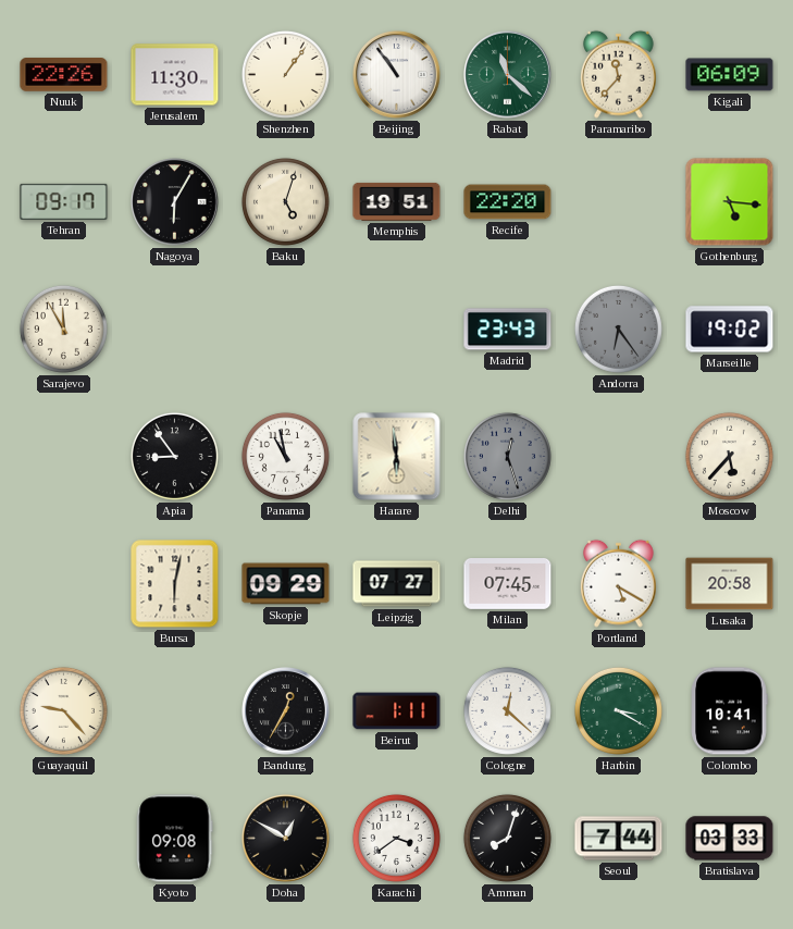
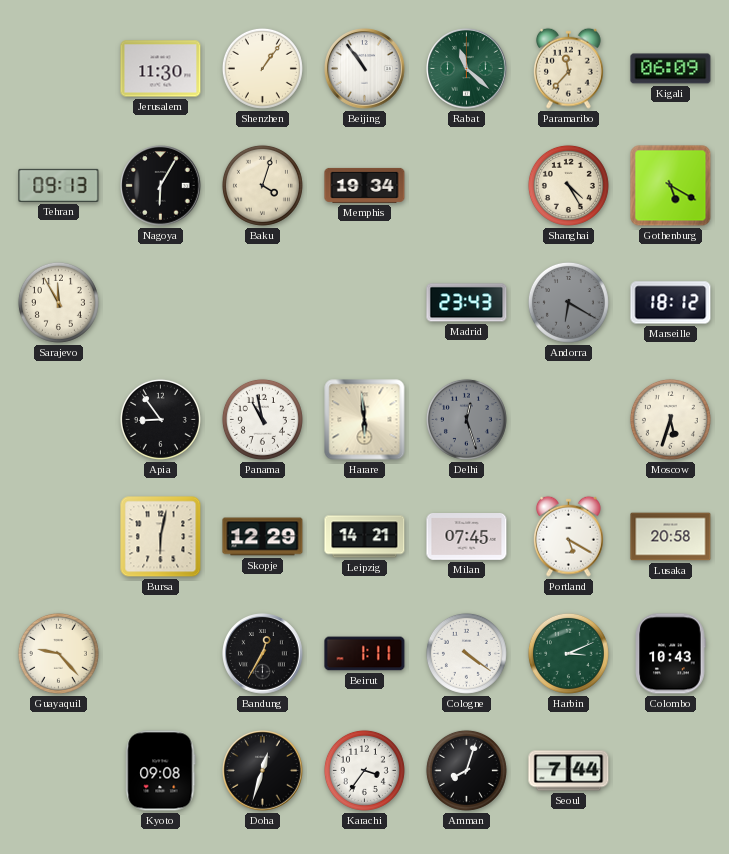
Nuuk: 22:26 -> none
Tehran: 09:17 -> 09:13
Baku: 5:03 -> 4:03
Memphis: 19:51 -> 19:34
Recife: 22:20 -> none
Shanghai: none -> 4:25
Gothenburg: 5:16 -> 5:20
Andorra: 6:24 -> 6:20
Marseille: 19:02 -> 18:12
Moscow: 5:37 -> 5:33
Skopje: 09:29 -> 12:29
Leipzig: 07:27 -> 14:21
Cologne: 12:22 -> 4:21
Harbin: 3:20 -> 3:11
Colombo: 10:41 -> 10:43
Doha: 12:50 -> 12:33
Karachi: 3:39 -> 3:36
Bratislava: 03:33 -> none
